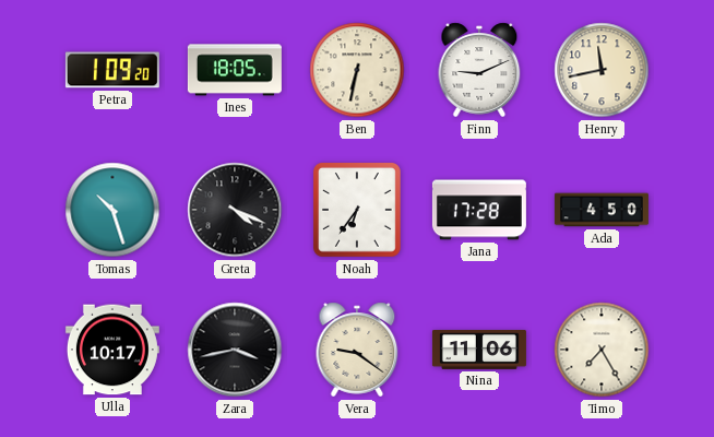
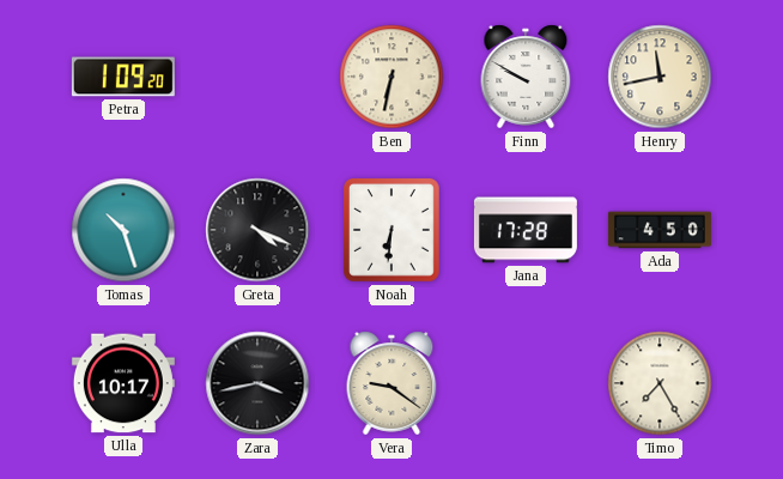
Ines: 18:05 -> none
Finn: 9:11 -> 9:50
Noah: 6:36 -> 6:31
Nina: 11:06 -> none
